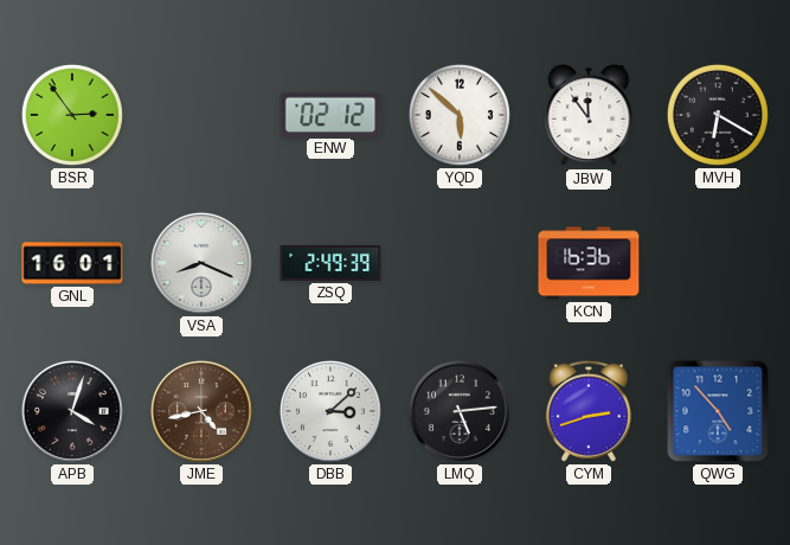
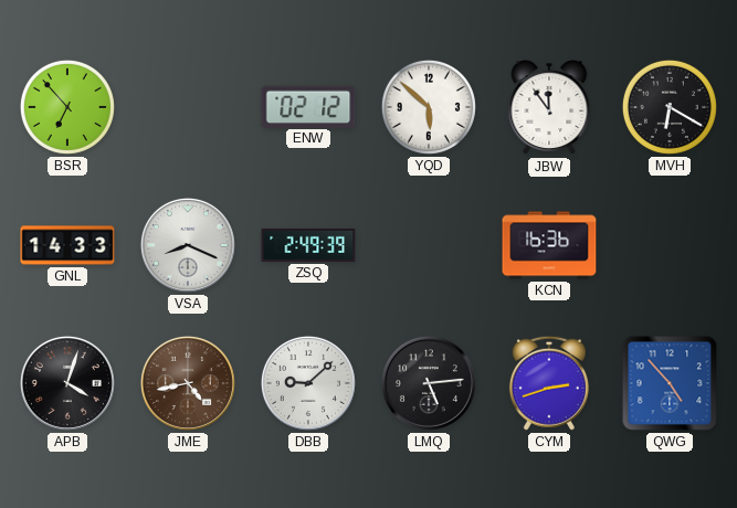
BSR: 2:54 -> 6:53
GNL: 16:01 -> 14:33
DBB: 3:08 -> 9:08
